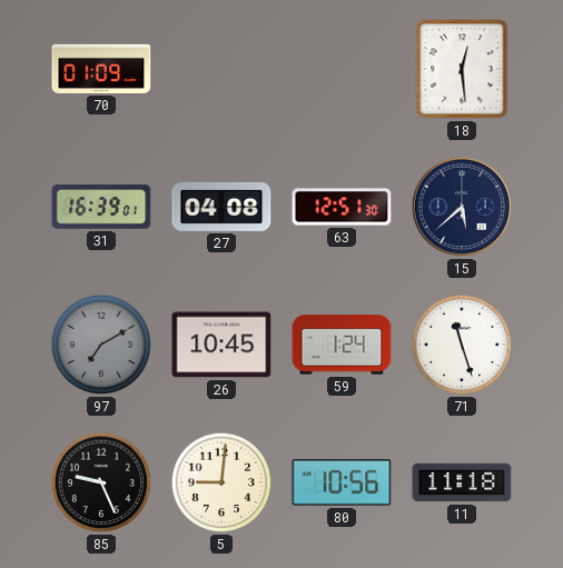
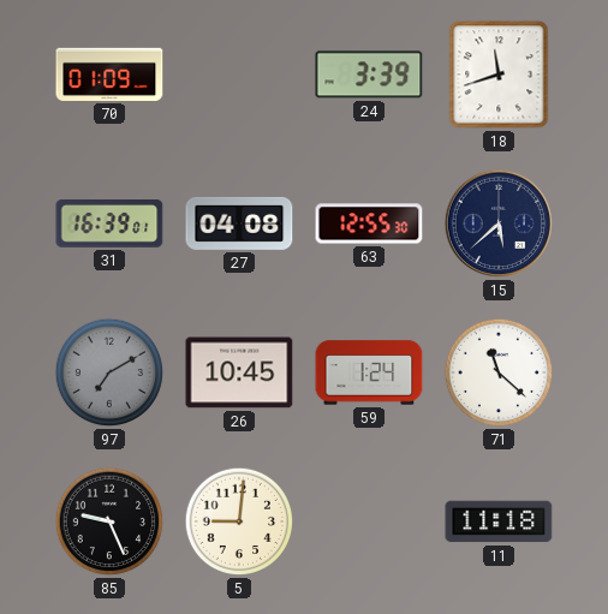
24: none -> 3:39
18: 12:29 -> 11:42
63: 12:51 -> 12:55
71: 11:27 -> 11:22
80: 10:56 -> none
